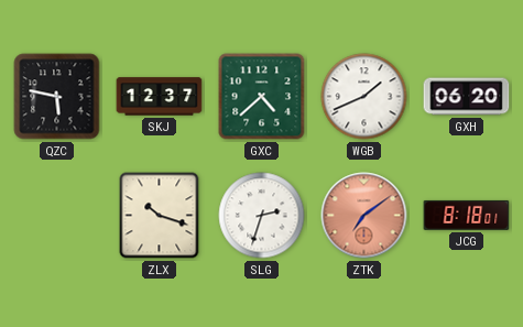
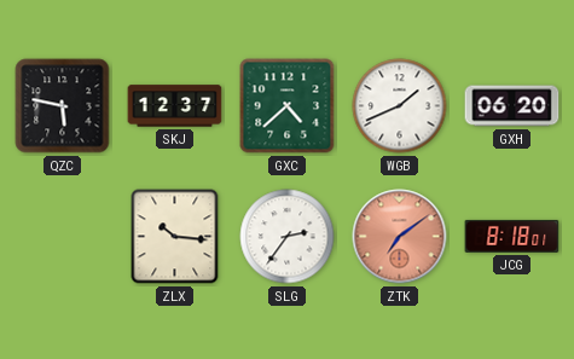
ZLX: 10:18 -> 10:16
SLG: 2:33 -> 2:36
